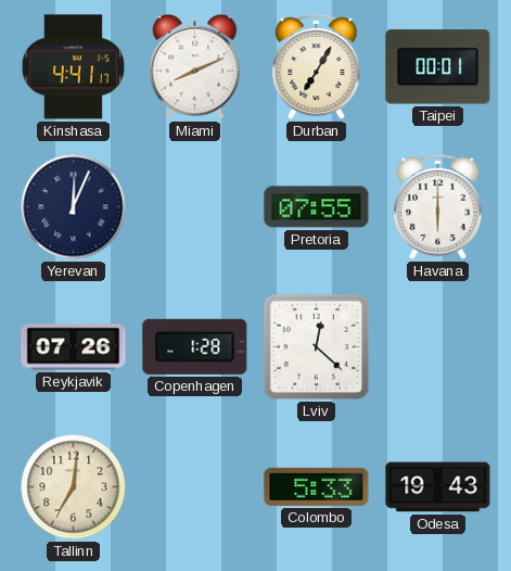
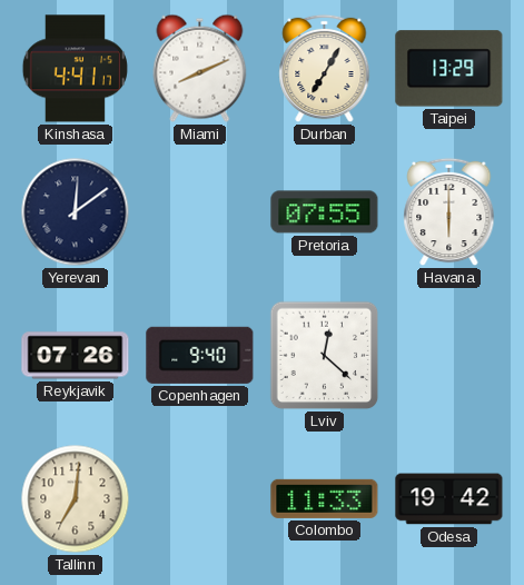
Taipei: 00:01 -> 13:29
Yerevan: 12:04 -> 12:09
Copenhagen: 1:28 -> 9:40
Colombo: 5:33 -> 11:33
Odesa: 19:43 -> 19:42
